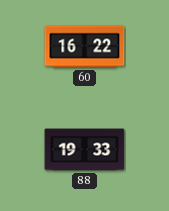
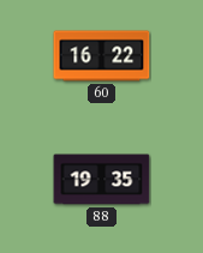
88: 19:33 -> 19:35
